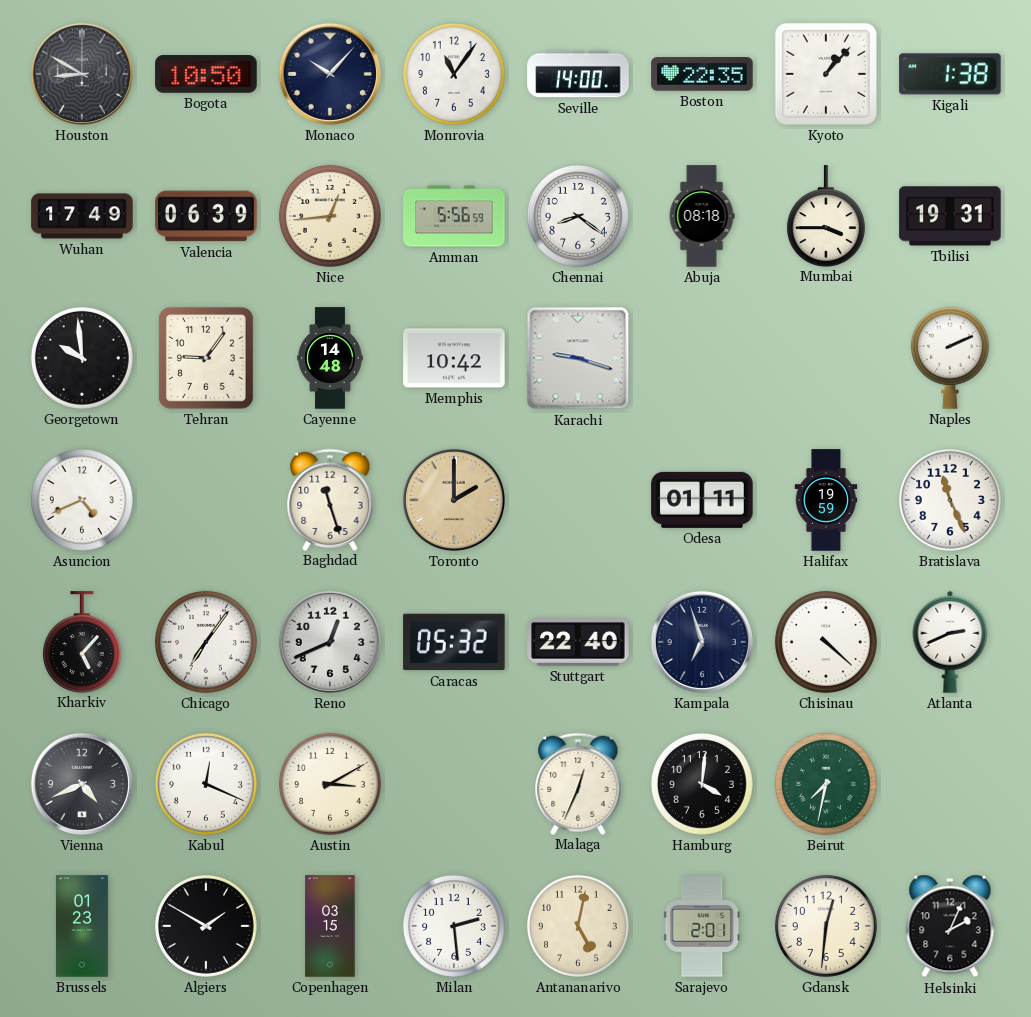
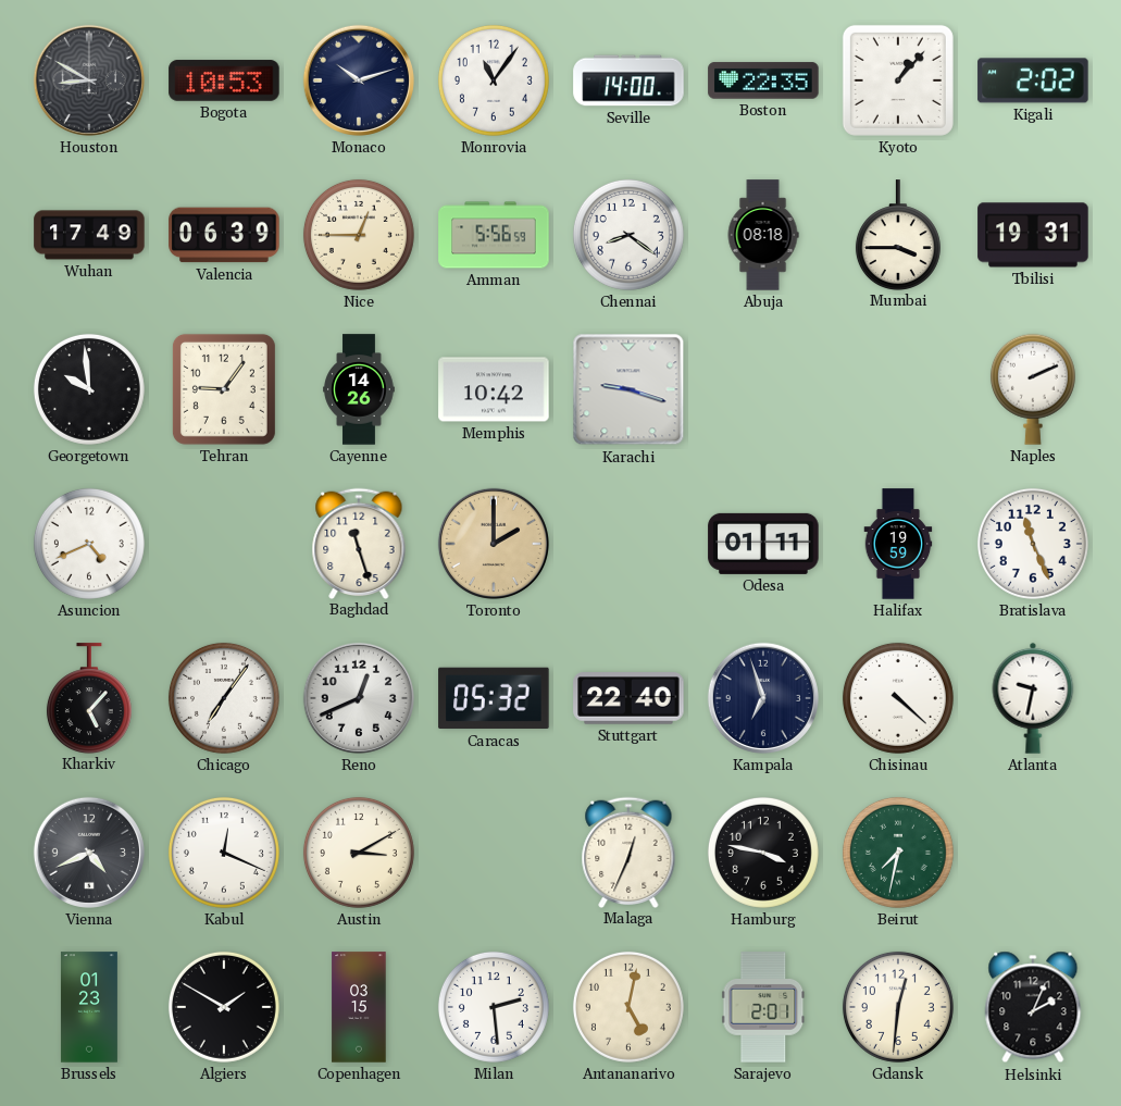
Bogota: 10:50 -> 10:53
Monaco: 10:07 -> 10:12
Kigali: 1:38 -> 2:02
Nice: 12:44 -> 12:45
Cayenne: 14:48 -> 14:26
Atlanta: 2:41 -> 9:32
Hamburg: 4:01 -> 3:47
